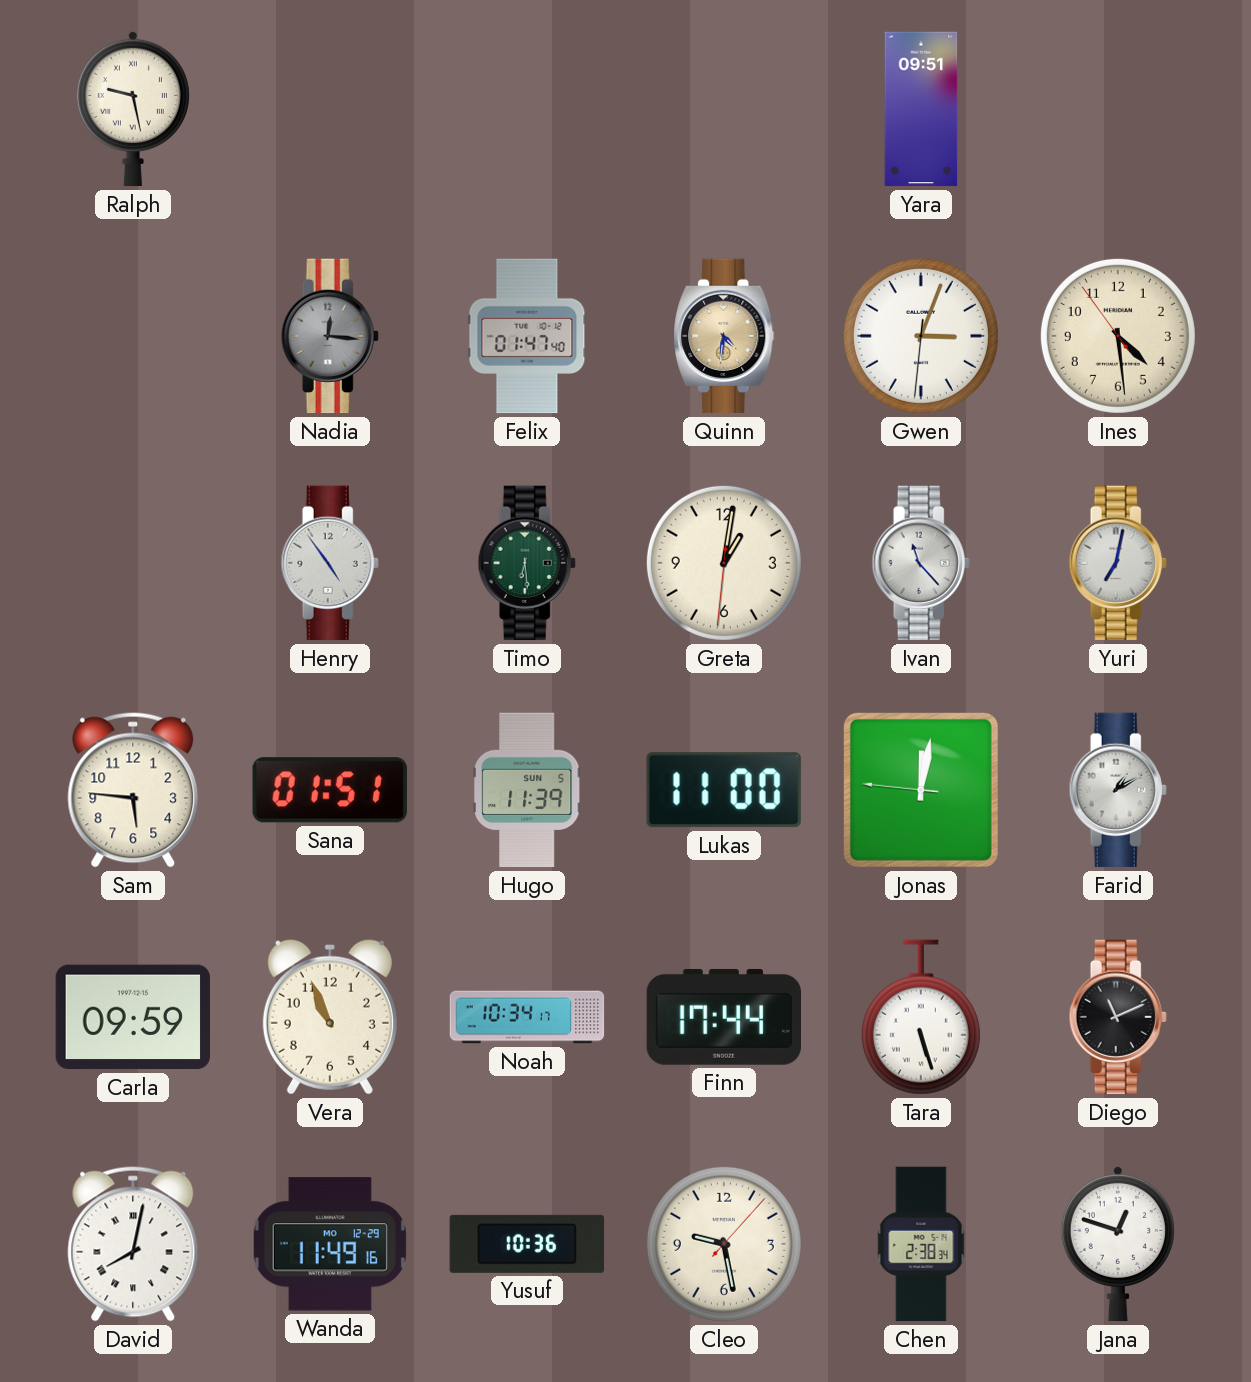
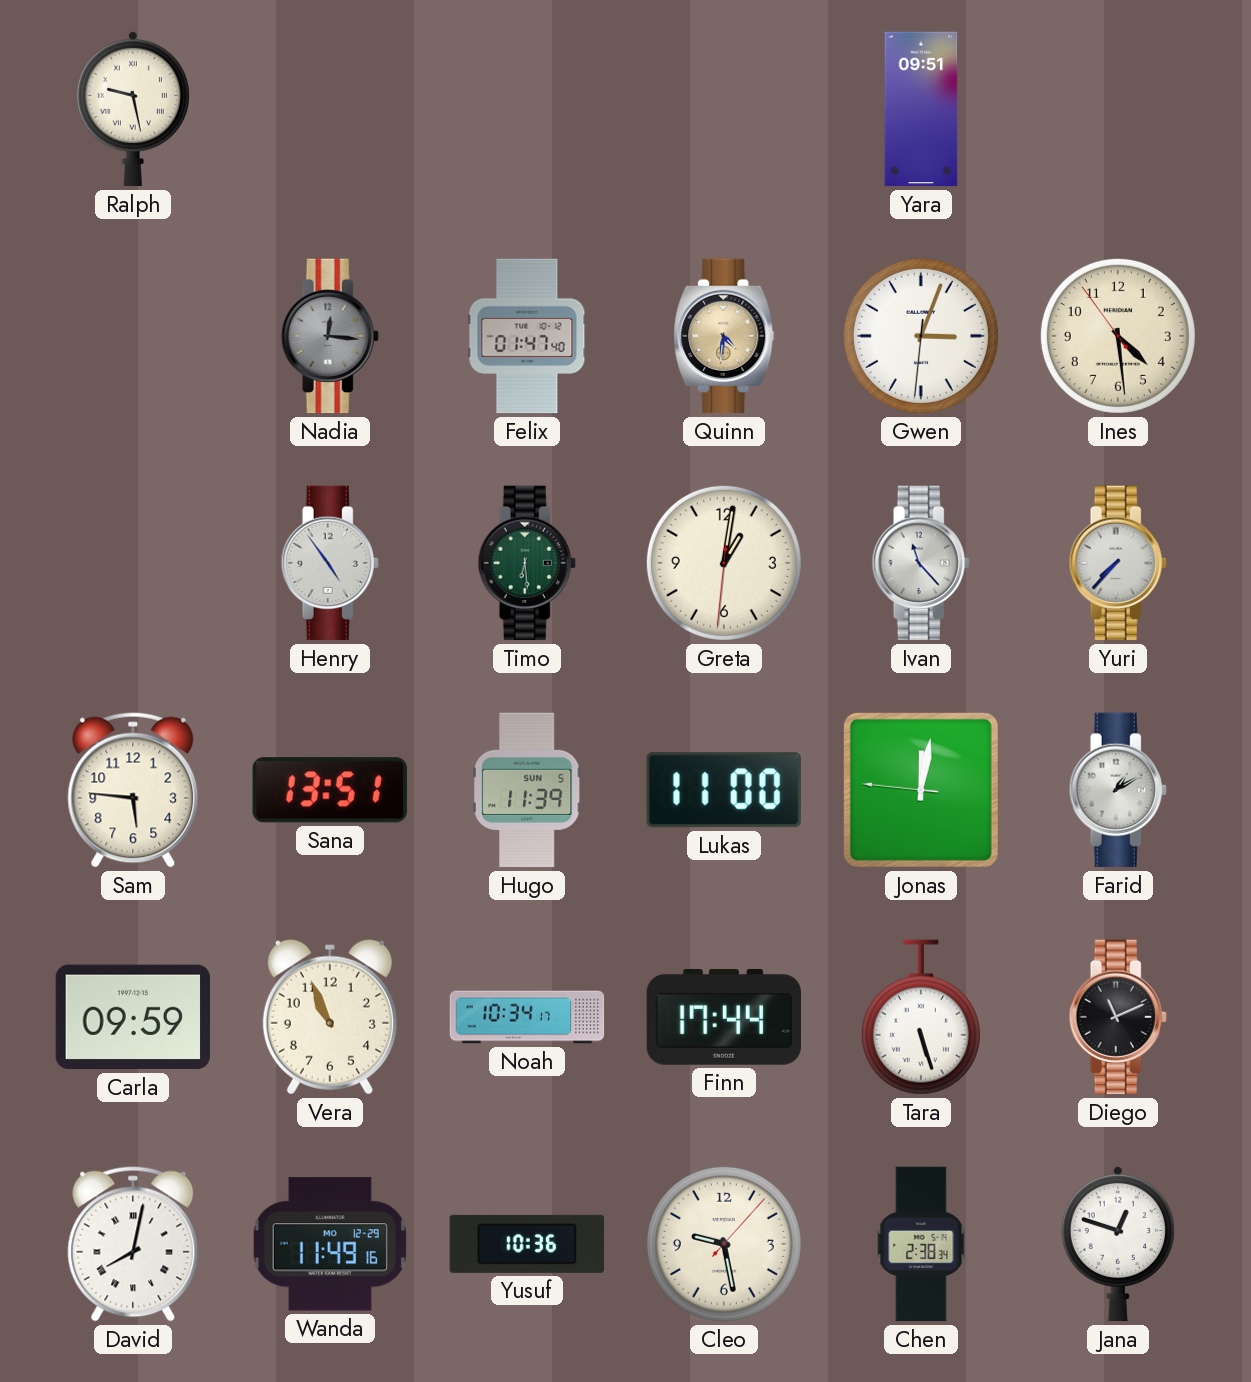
Yuri: 7:02 -> 7:37
Sana: 01:51 -> 13:51
